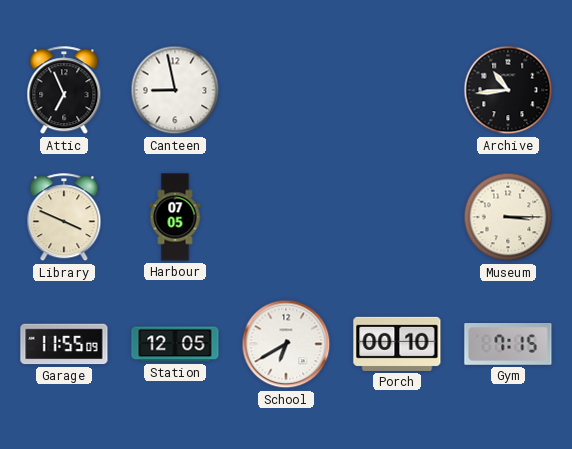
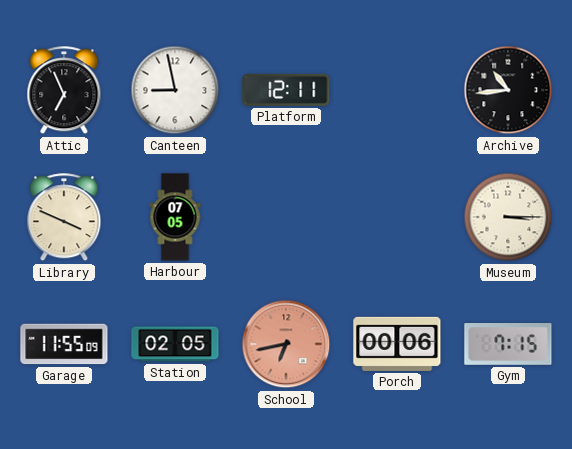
Platform: none -> 12:11
Station: 12:05 -> 02:05
School: 6:40 -> 6:43
School dial: white -> salmon
Porch: 00:10 -> 00:06
